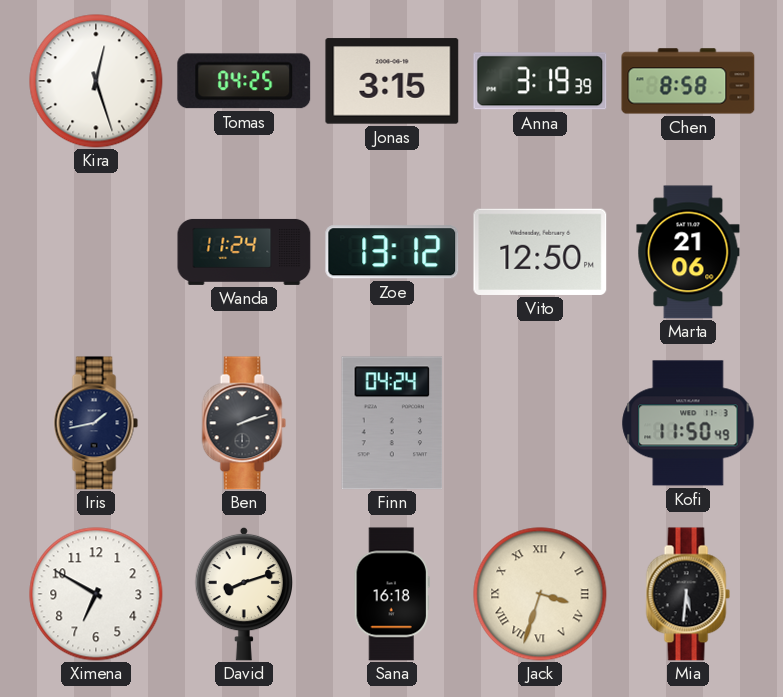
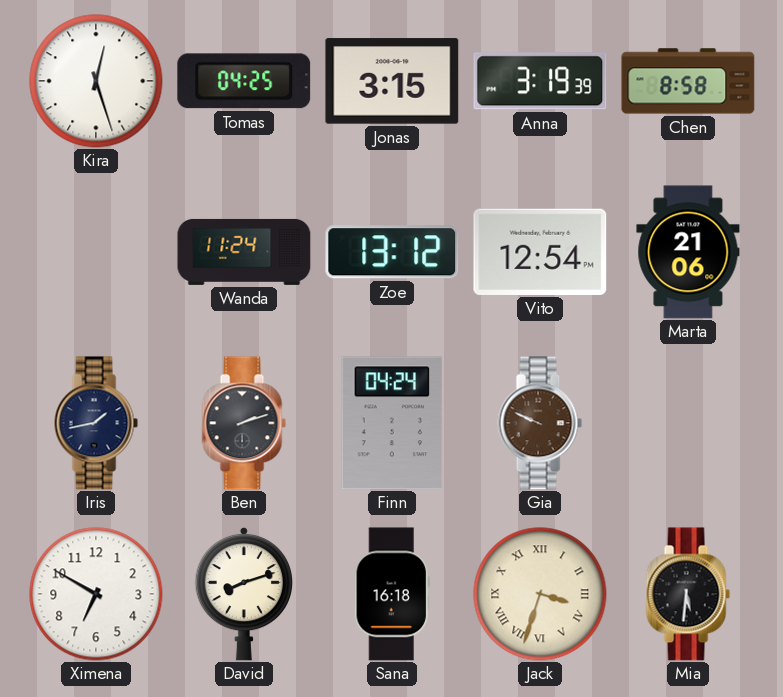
Vito: 12:50 -> 12:54
Gia: none -> 9:49
Kofi: 11:50 -> none
